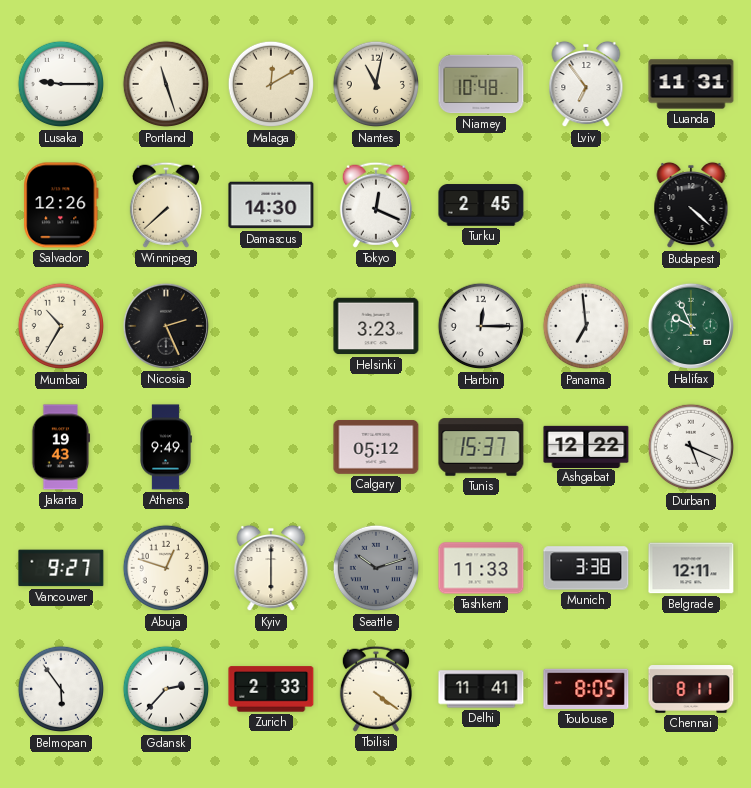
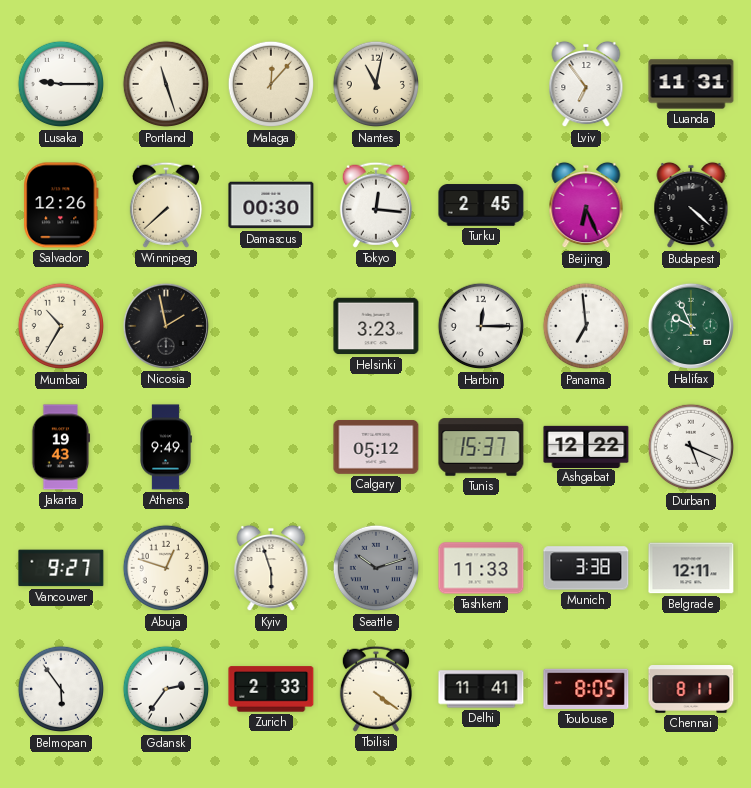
Malaga: 12:10 -> 12:07
Niamey: 10:48 -> none
Damascus: 14:30 -> 00:30
Tokyo: 12:19 -> 12:16
Beijing: none -> 6:26
Nicosia: 2:26 -> 1:58
Kyiv: 6:00 -> 5:57
Gdansk: 2:37 -> 2:36
